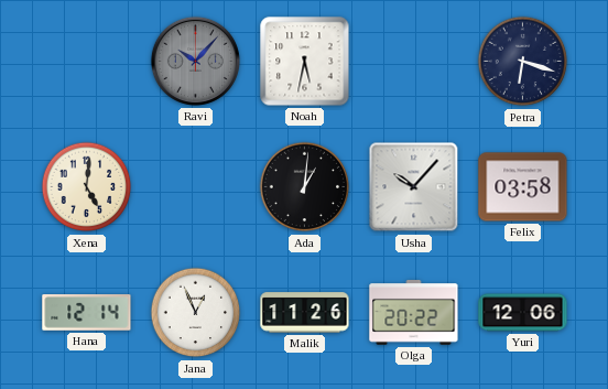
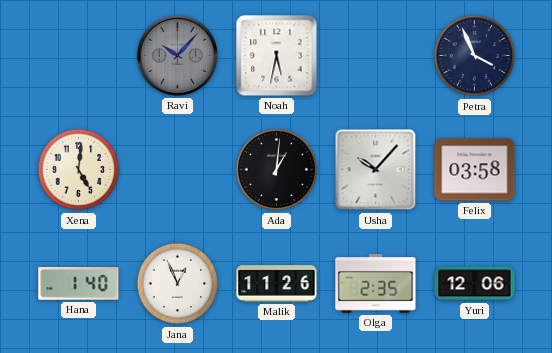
Petra: 6:18 -> 3:56
Hana: 12:14 -> 1:40
Olga: 20:22 -> 2:35
